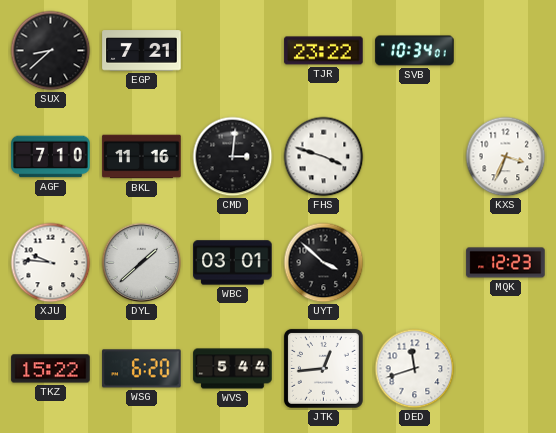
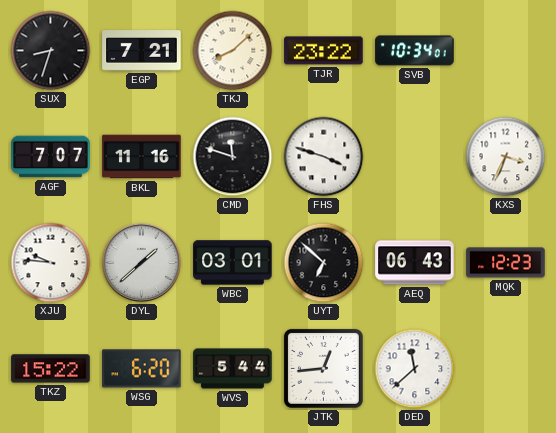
SUX: 8:38 -> 8:33
TKJ: none -> 8:08
AGF: 7:10 -> 7:07
CMD: 3:01 -> 11:48
UYT: 3:52 -> 6:52
AEQ: none -> 06:43
DED: 11:42 -> 11:38
